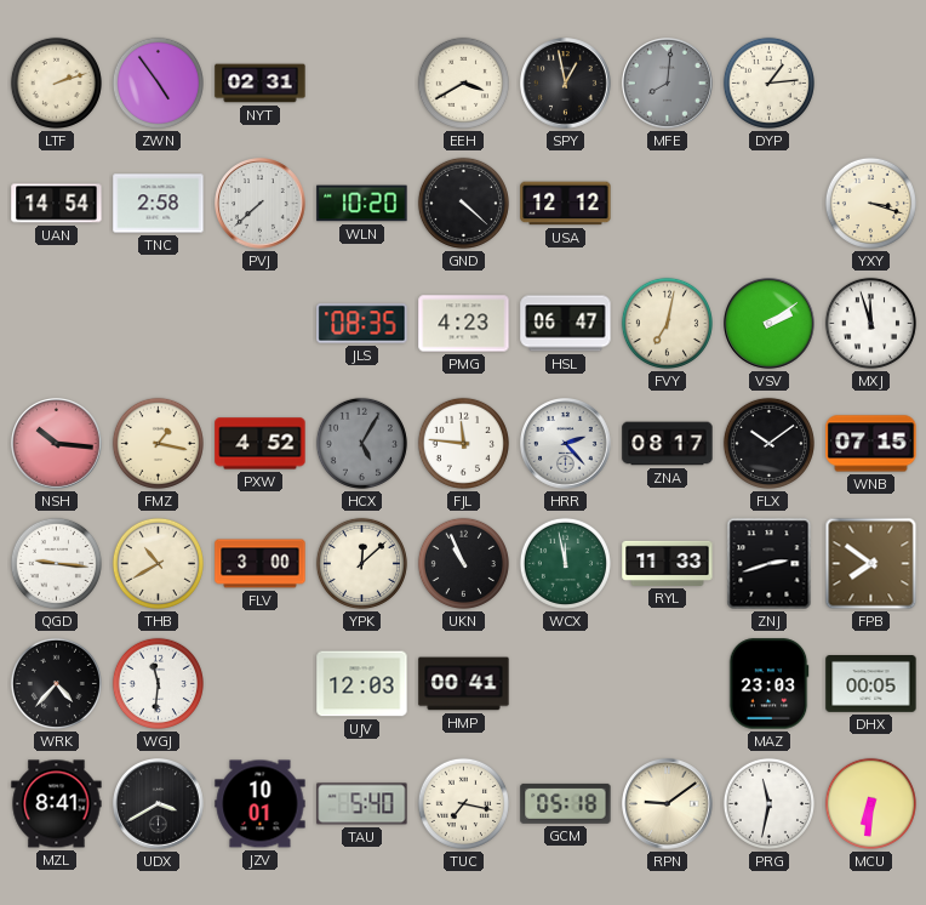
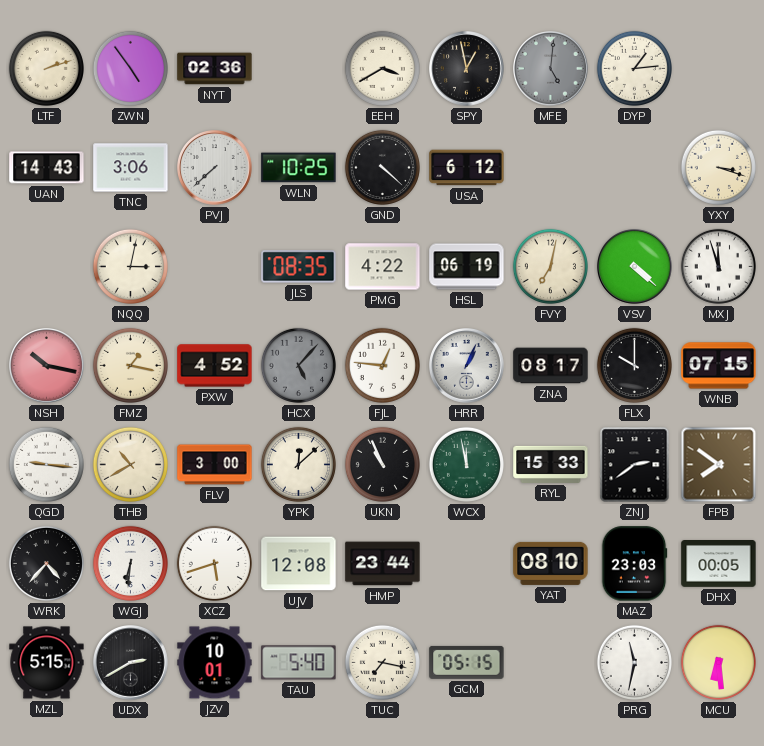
NYT: 02:31 -> 02:36
MFE: 8:01 -> 5:01
UAN: 14:54 -> 14:43
TNC: 2:58 -> 3:06
WLN: 10:20 -> 10:25
USA: 12:12 -> 6:12
NQQ: none -> 3:02
PMG: 4:23 -> 4:22
HSL: 06:47 -> 06:19
VSV: 2:09 -> 4:22
NSH: 10:16 -> 10:17
HCX: 5:05 -> 5:07
FJL: 11:46 -> 12:46
HRR: 2:23 -> 1:04
FLX: 10:09 -> 10:00
RYL: 11:33 -> 15:33
ZNJ: 2:42 -> 2:39
WGJ: 11:31 -> 6:31
XCZ: none -> 5:42
UJV: 12:03 -> 12:08
HMP: 00:41 -> 23:44
YAT: none -> 08:10
MZL: 8:41 -> 5:15
UDX: 3:40 -> 2:40
GCM: 05:18 -> 05:15
RPN: 9:09 -> none
MCU: 6:31 -> 6:29
